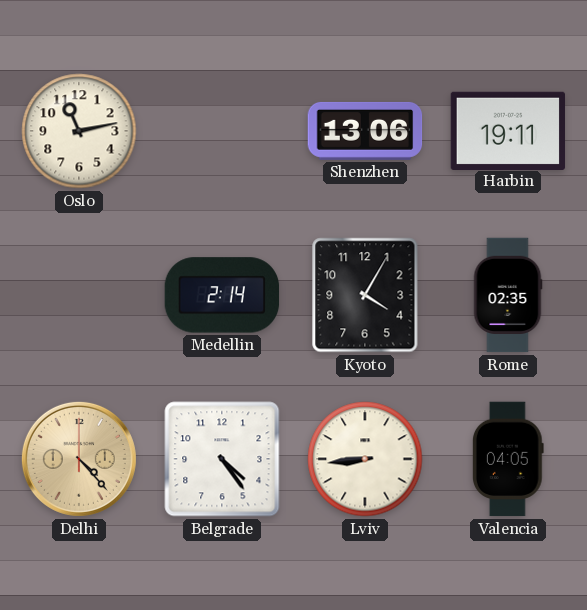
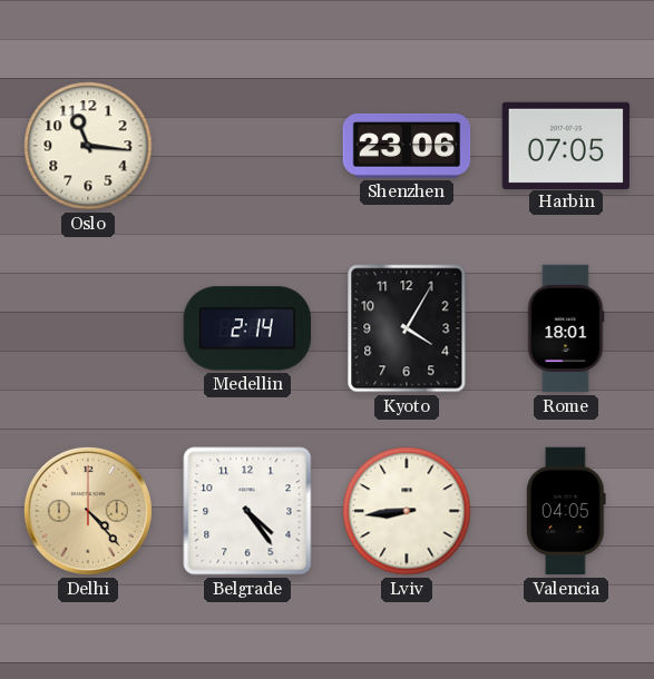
Oslo: 11:13 -> 11:16
Shenzhen: 13:06 -> 23:06
Harbin: 19:11 -> 07:05
Rome: 02:35 -> 18:01
